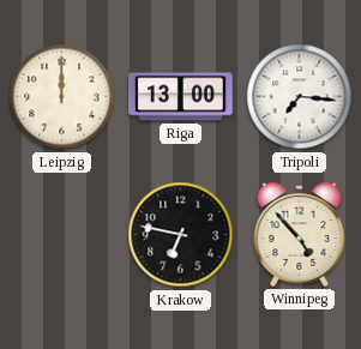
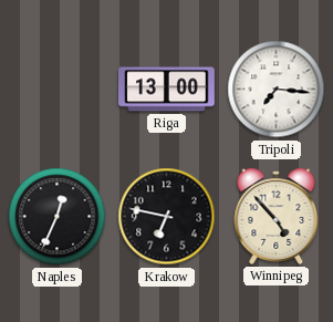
Leipzig: 12:00 -> none
Naples: none -> 12:34
